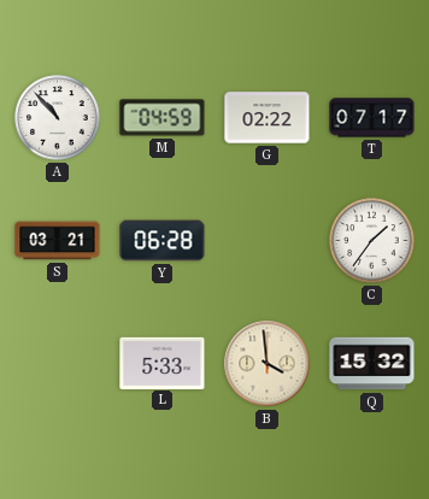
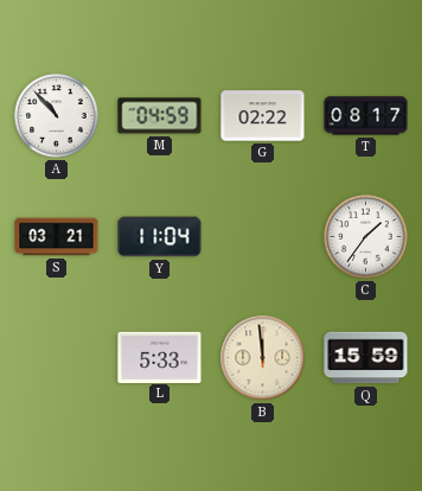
T: 07:17 -> 08:17
Y: 06:28 -> 11:04
B: 3:59 -> 11:59
Q: 15:32 -> 15:59
